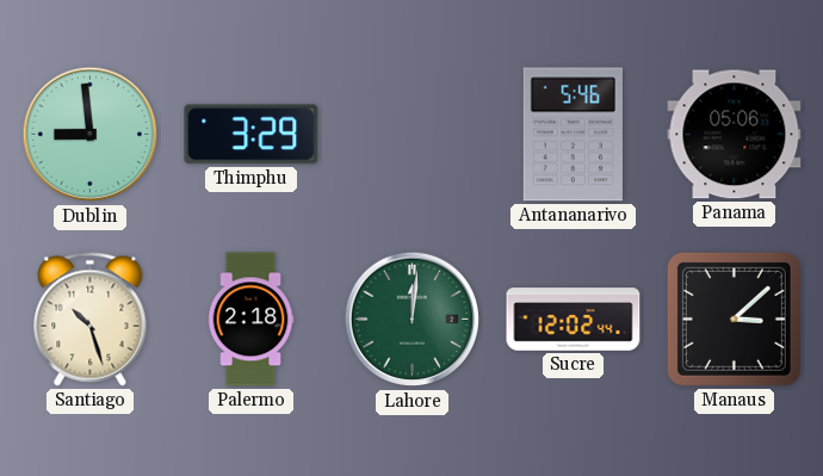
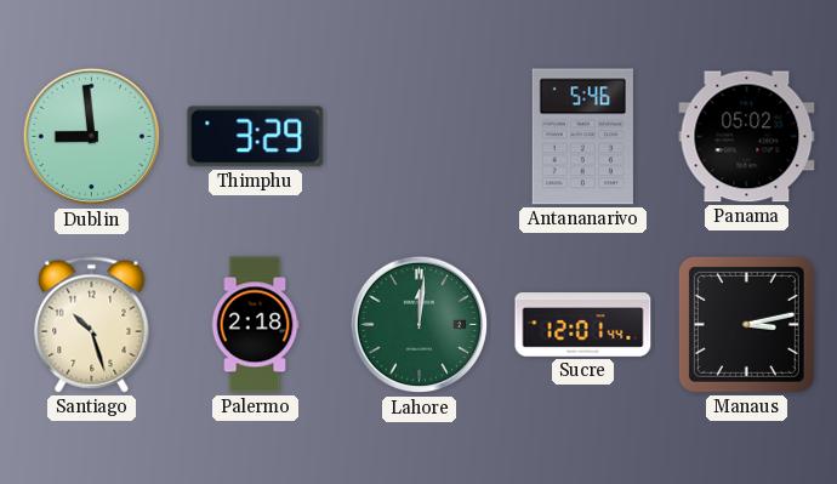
Panama: 05:06 -> 05:02
Sucre: 12:02 -> 12:01
Manaus: 3:08 -> 3:13
